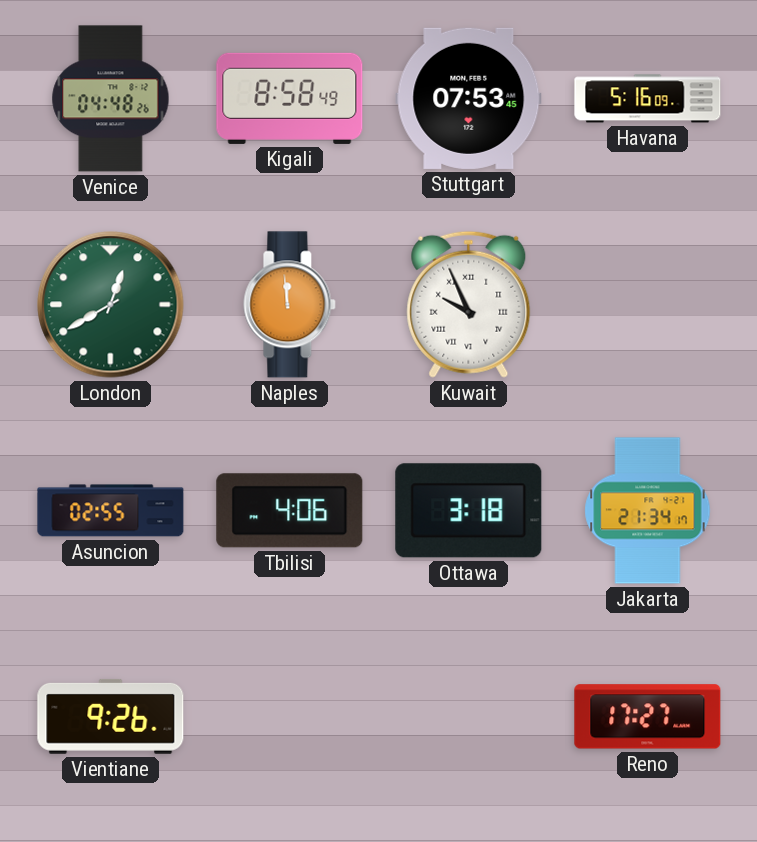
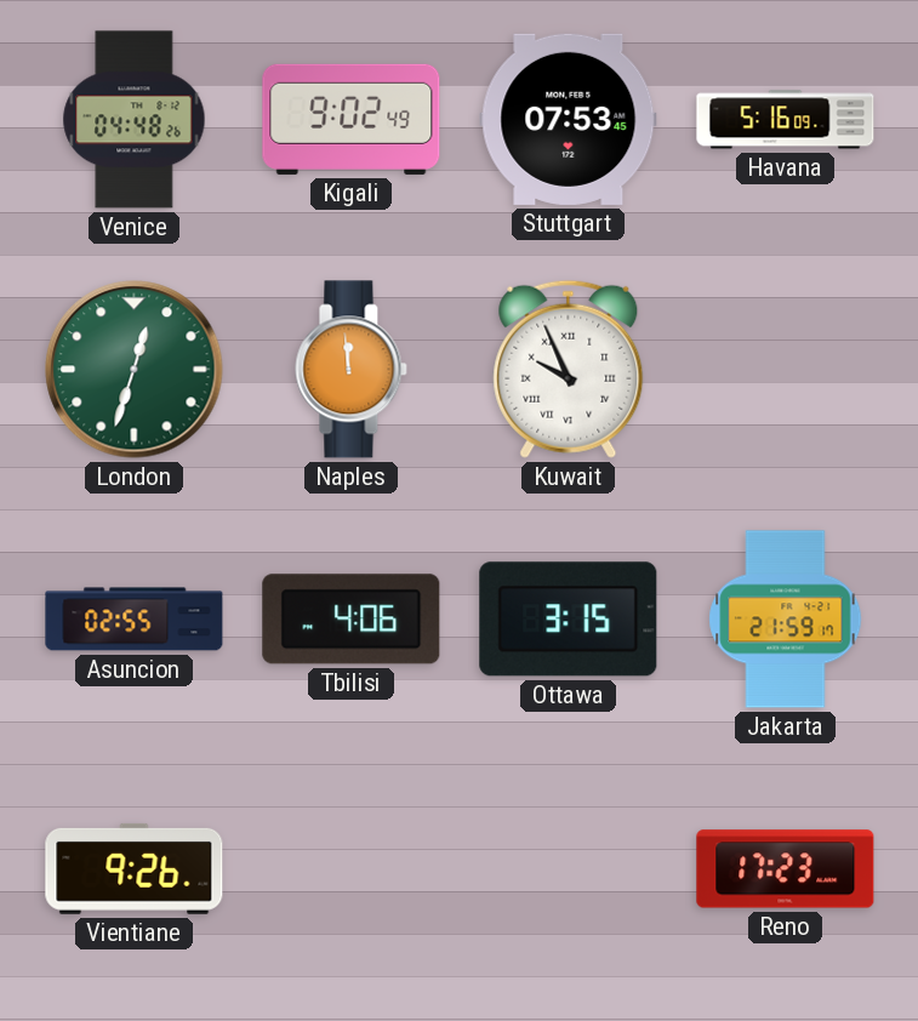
Kigali: 8:58 -> 9:02
London: 12:40 -> 12:33
Ottawa: 3:18 -> 3:15
Jakarta: 21:34 -> 21:59
Reno: 17:27 -> 17:23
